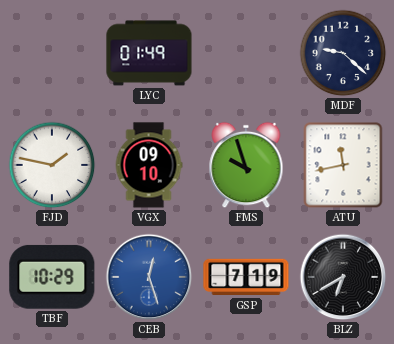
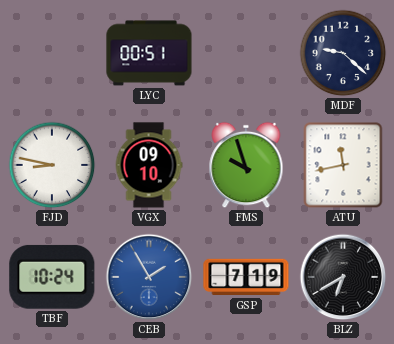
LYC: 01:49 -> 00:51
FJD: 1:47 -> 8:47
TBF: 10:29 -> 10:24
CEB: 12:27 -> 1:55
